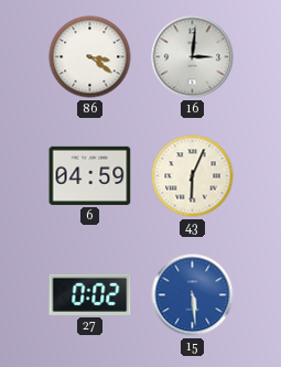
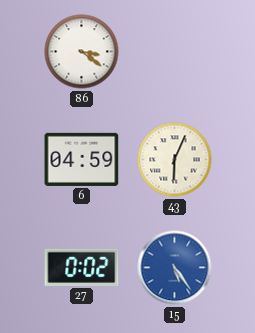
16: 3:01 -> none
15: 5:29 -> 5:24
